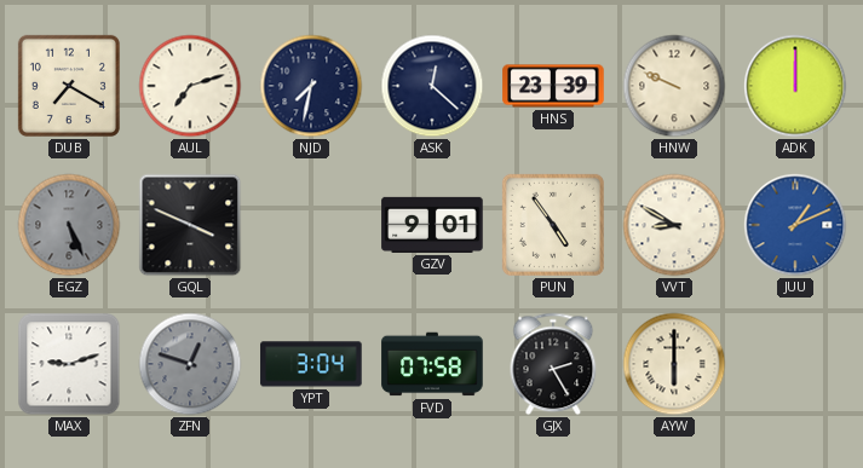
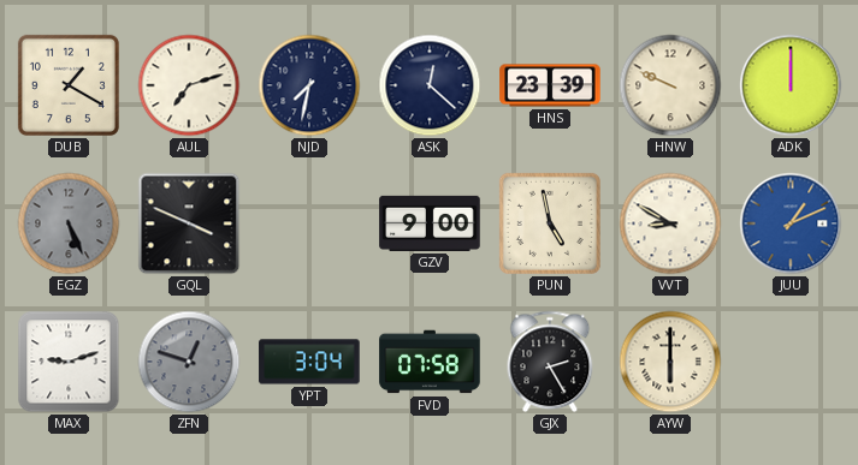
DUB: 7:20 -> 1:20
GZV: 9:01 -> 9:00
PUN: 4:54 -> 4:58
